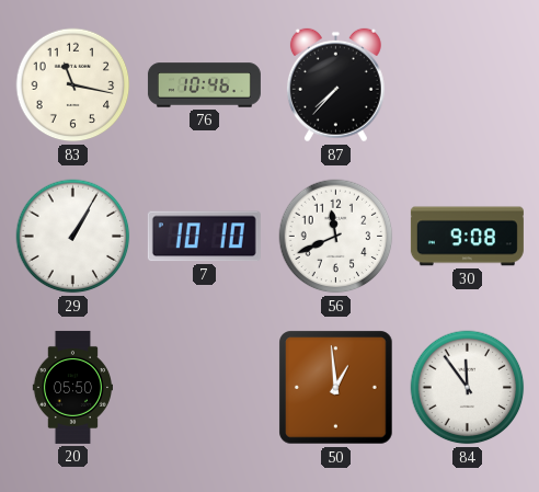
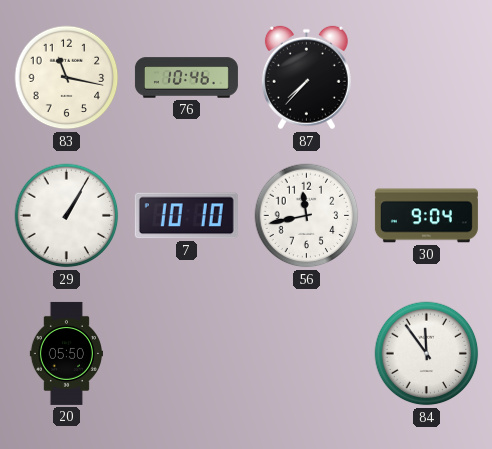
56: 11:41 -> 11:43
30: 9:08 -> 9:04
50: 12:59 -> none
